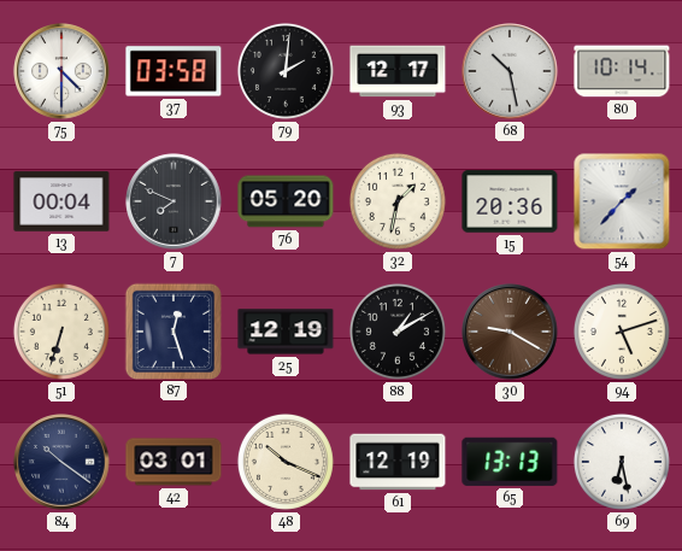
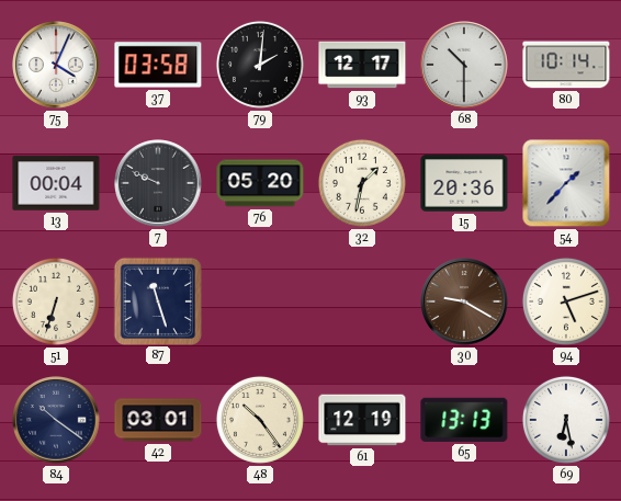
75: 4:30 -> 4:04
68: 10:28 -> 10:30
7: 7:49 -> 9:49
87: 12:27 -> 11:27
25: 12:19 -> none
88: 1:10 -> none
48: 10:19 -> 10:24
